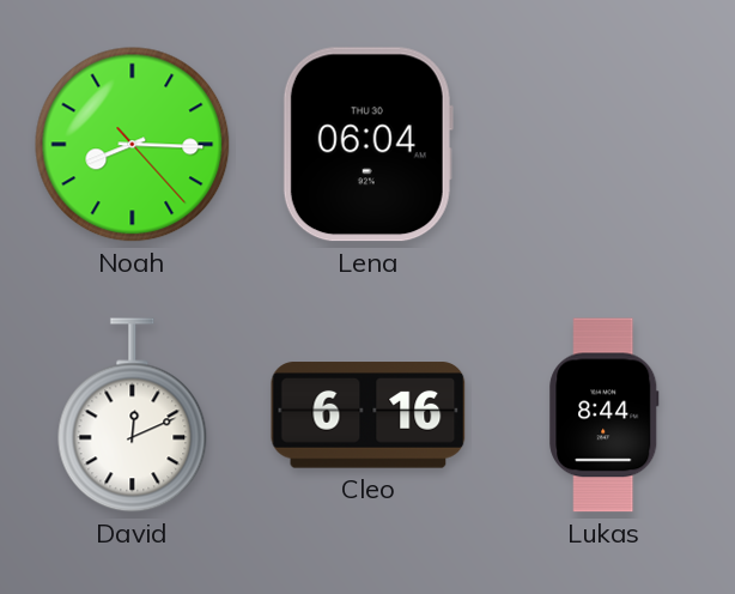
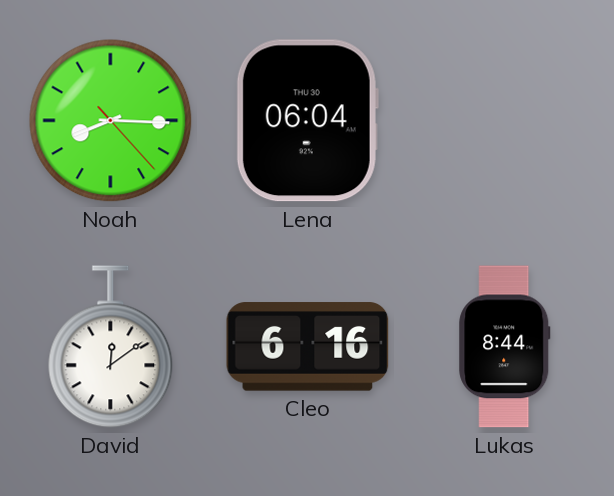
David: 12:11 -> 12:09
